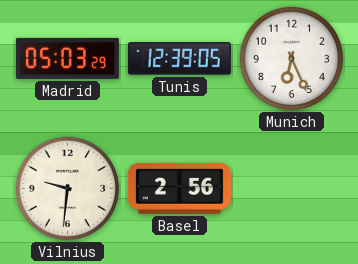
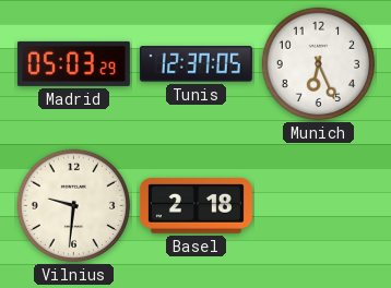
Tunis: 12:39 -> 12:37
Basel: 2:56 -> 2:18
